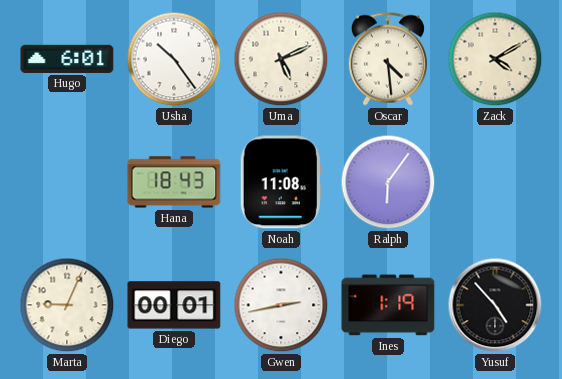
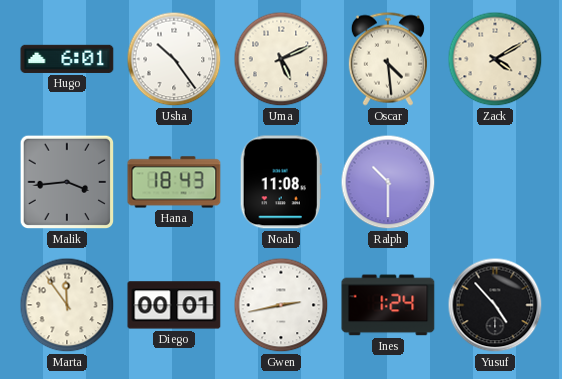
Malik: none -> 3:44
Ralph: 6:06 -> 10:30
Marta: 9:04 -> 11:54
Ines: 1:19 -> 1:24
